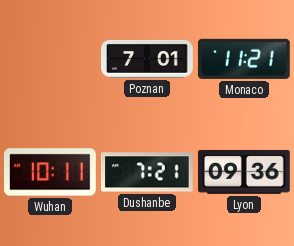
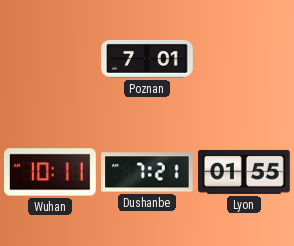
Monaco: 11:21 -> none
Lyon: 09:36 -> 01:55
